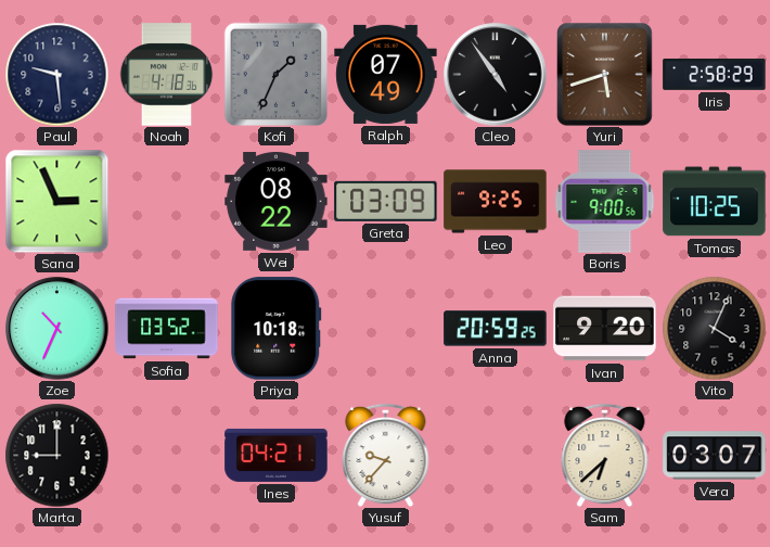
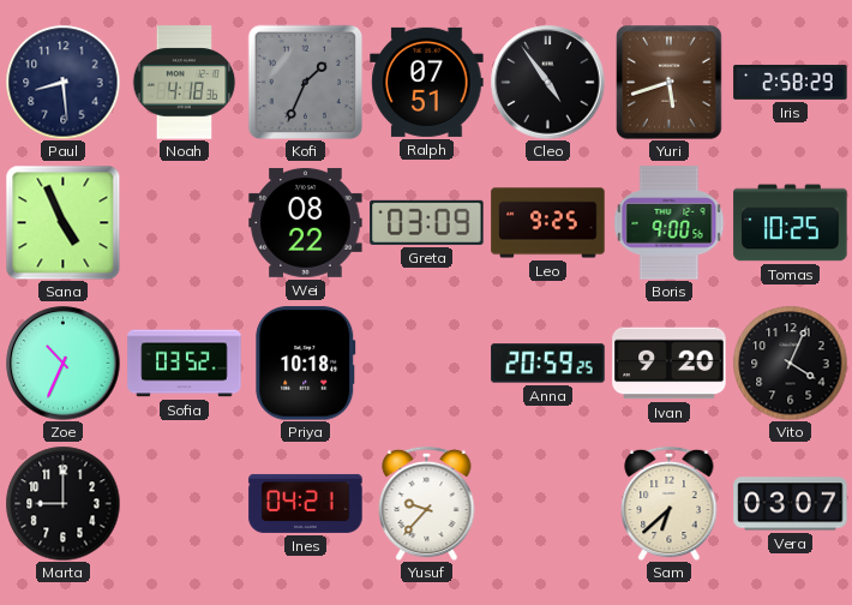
Paul: 9:29 -> 8:29
Ralph: 07:49 -> 07:51
Sana: 2:56 -> 4:56
